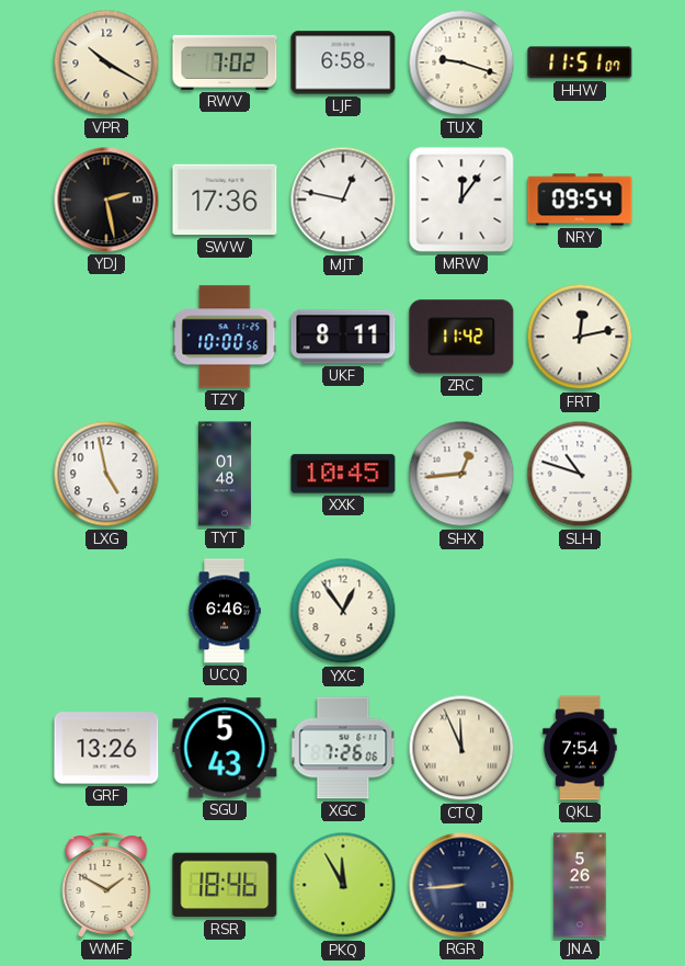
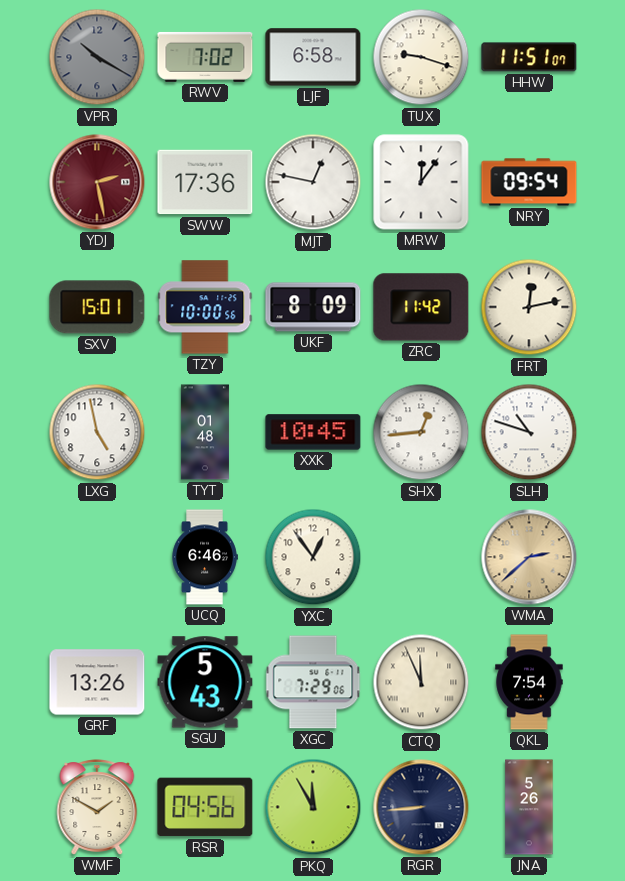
VPR dial: cream -> grey
YDJ dial: black -> burgundy
SXV: none -> 15:01
UKF: 8:11 -> 8:09
WMA: none -> 2:38
XGC: 7:26 -> 7:29
RSR: 18:46 -> 04:56
